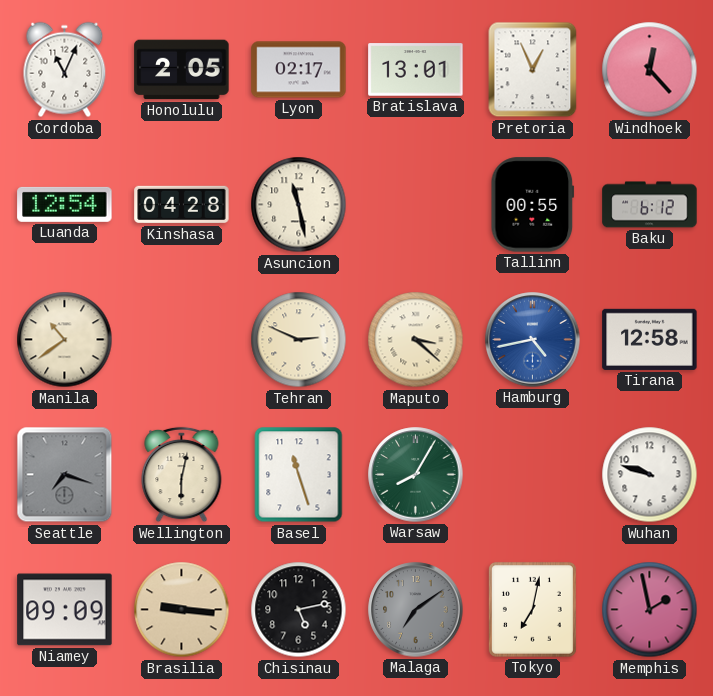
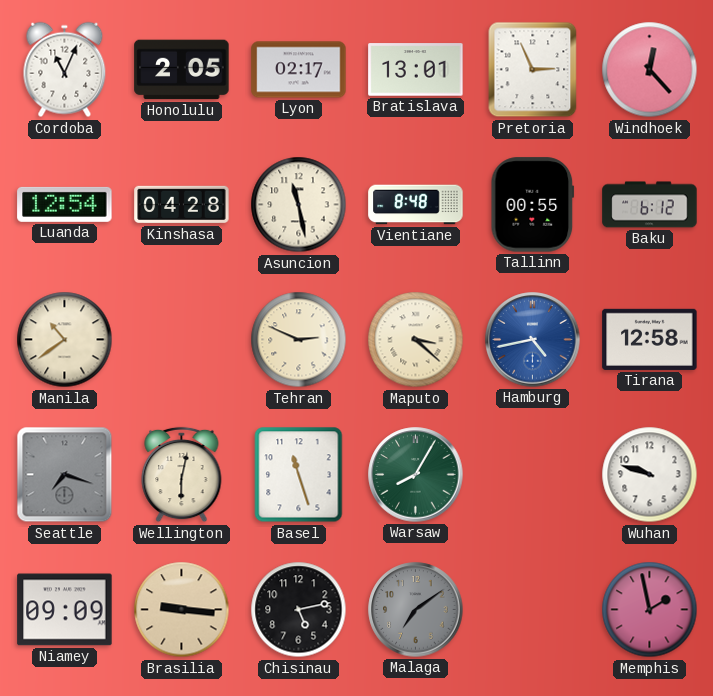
Pretoria: 12:56 -> 2:56
Vientiane: none -> 8:48
Tokyo: 7:02 -> none
